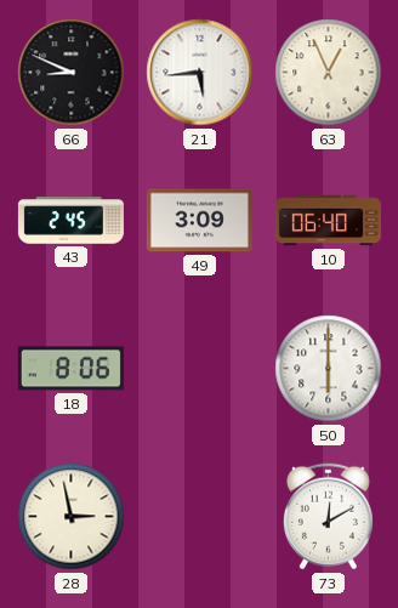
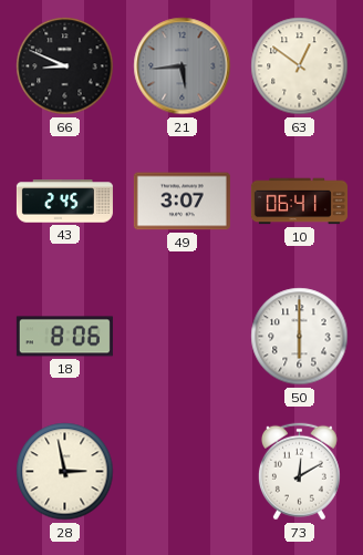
21 dial: white -> grey
63: 12:56 -> 12:51
49: 3:09 -> 3:07
10: 06:40 -> 06:41
